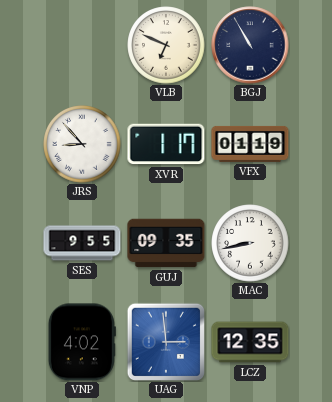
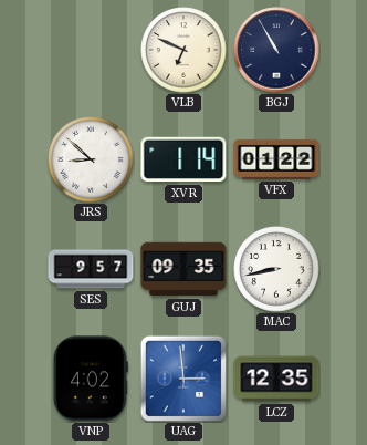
JRS: 8:53 -> 8:52
XVR: 1:17 -> 1:14
VFX: 01:19 -> 01:22
SES: 9:55 -> 9:57
